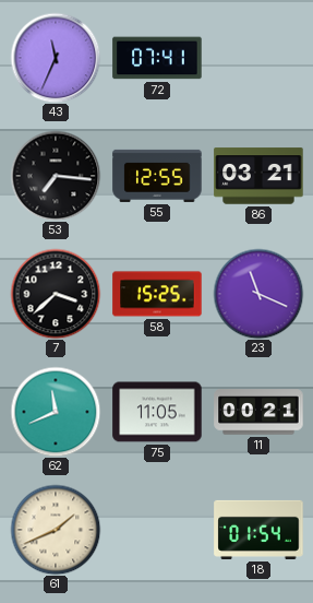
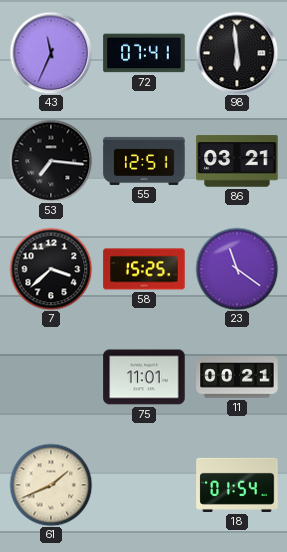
98: none -> 5:59
55: 12:55 -> 12:51
23: 11:19 -> 11:21
62: 11:41 -> none
75: 11:05 -> 11:01
